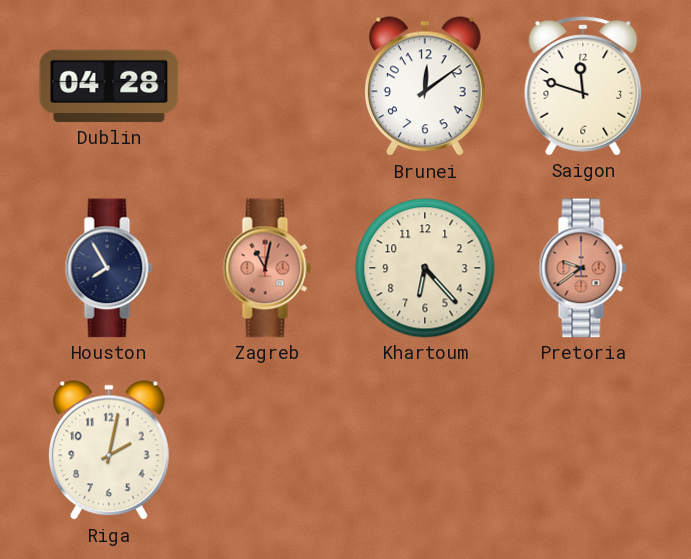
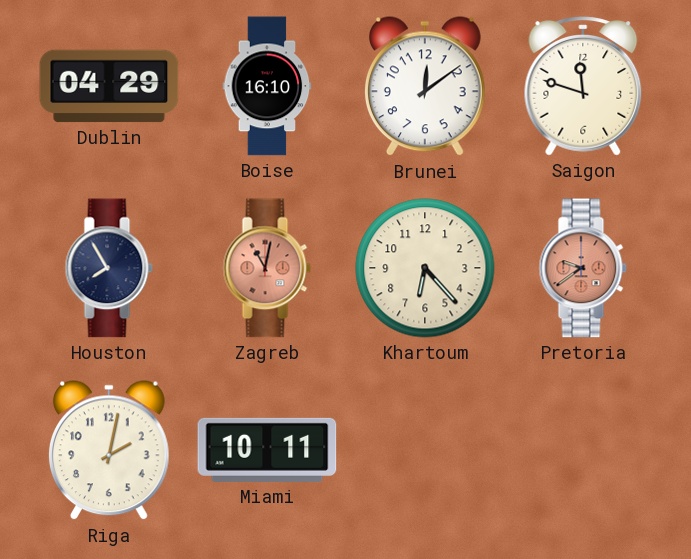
Dublin: 04:28 -> 04:29
Boise: none -> 16:10
Miami: none -> 10:11
